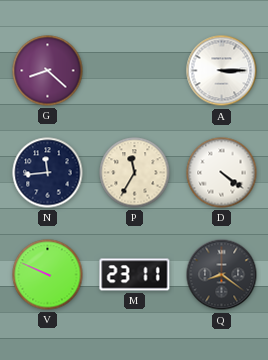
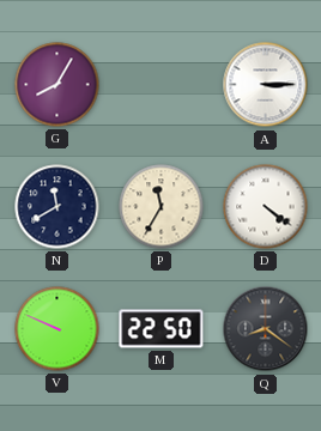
G: 8:22 -> 8:05
N: 11:44 -> 11:40
M: 23:11 -> 22:50
